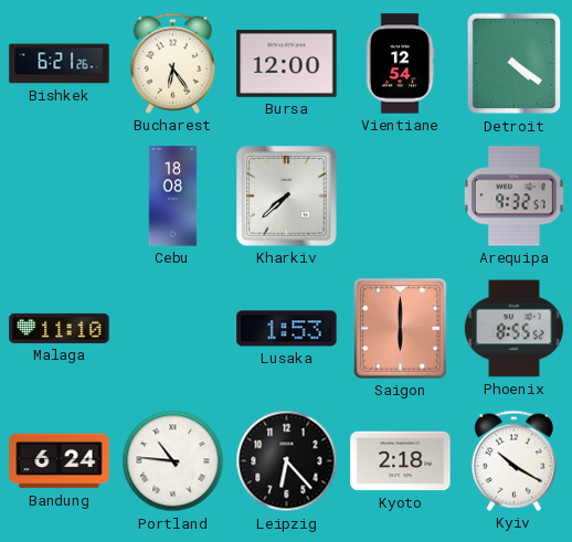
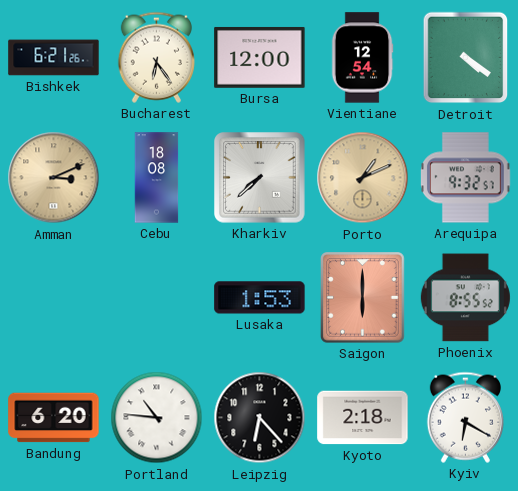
Amman: none -> 3:11
Porto: none -> 1:11
Malaga: 11:10 -> none
Bandung: 6:24 -> 6:20
Kyiv: 10:20 -> 6:20
